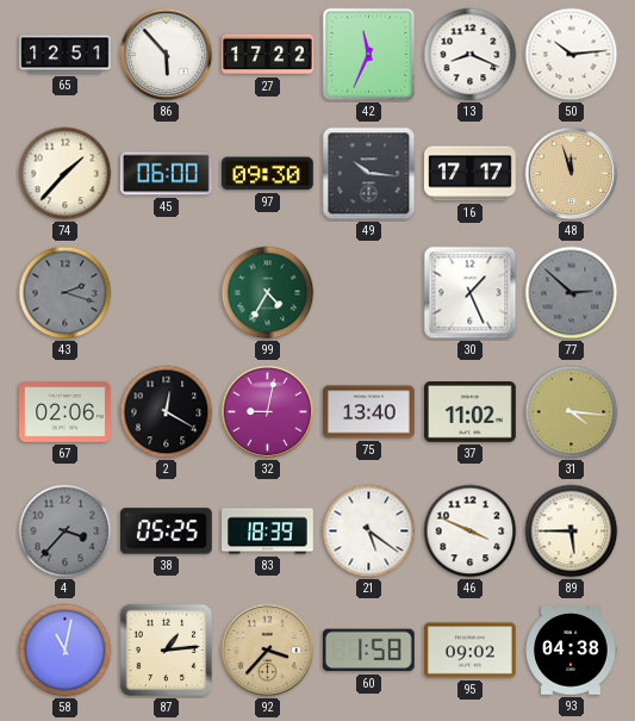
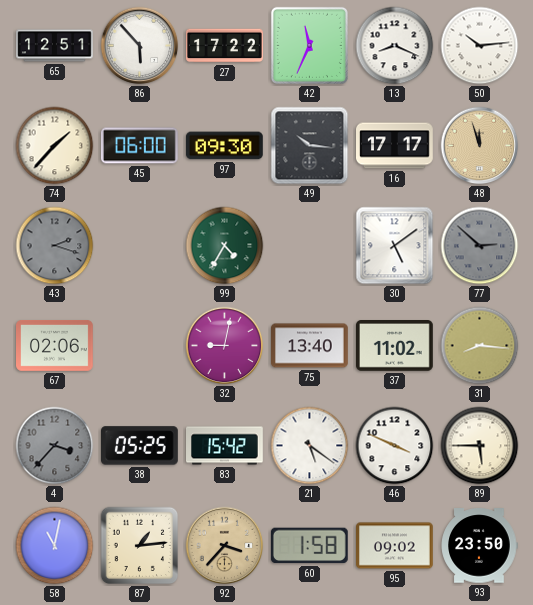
30: 1:26 -> 5:09
2: 12:20 -> none
31: 4:16 -> 8:16
83: 18:39 -> 15:42
93: 04:38 -> 23:50
